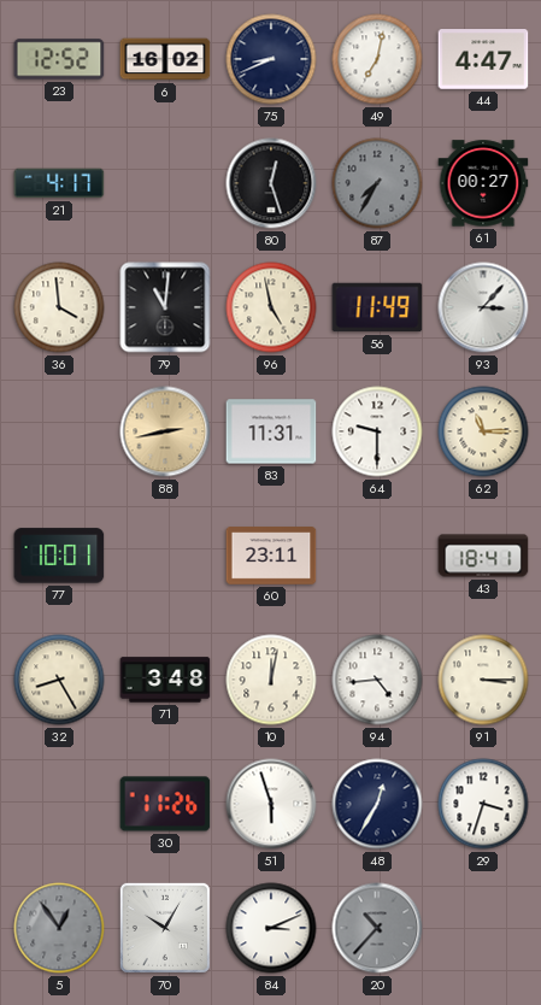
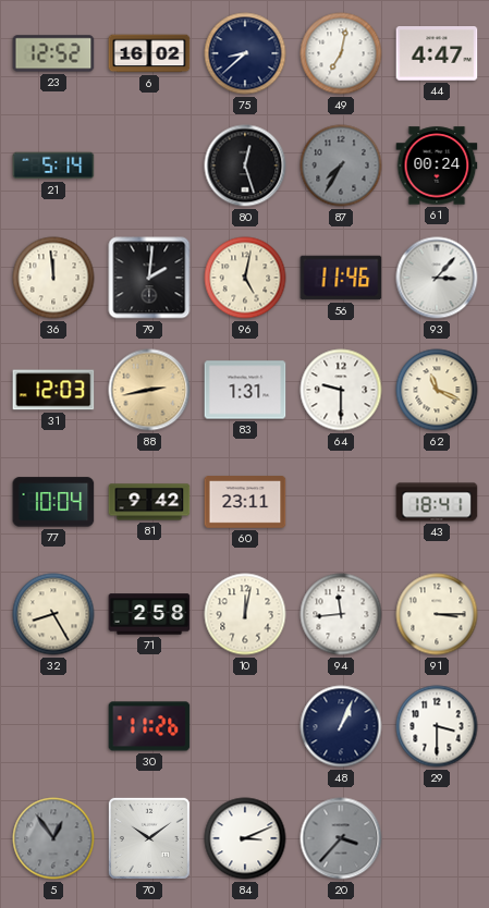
75: 8:41 -> 8:38
21: 4:17 -> 5:14
61: 00:27 -> 00:24
36: 3:59 -> 11:59
79: 11:01 -> 2:01
96: 4:58 -> 5:02
56: 11:49 -> 11:46
31: none -> 12:03
83: 11:31 -> 1:31
62: 11:15 -> 11:19
77: 10:01 -> 10:04
81: none -> 9:42
71: 3:48 -> 2:58
94: 4:44 -> 11:44
51: 5:57 -> none
48: 12:35 -> 1:04
29: 3:33 -> 3:30
70: 10:05 -> 10:09
20: 10:37 -> 3:37
